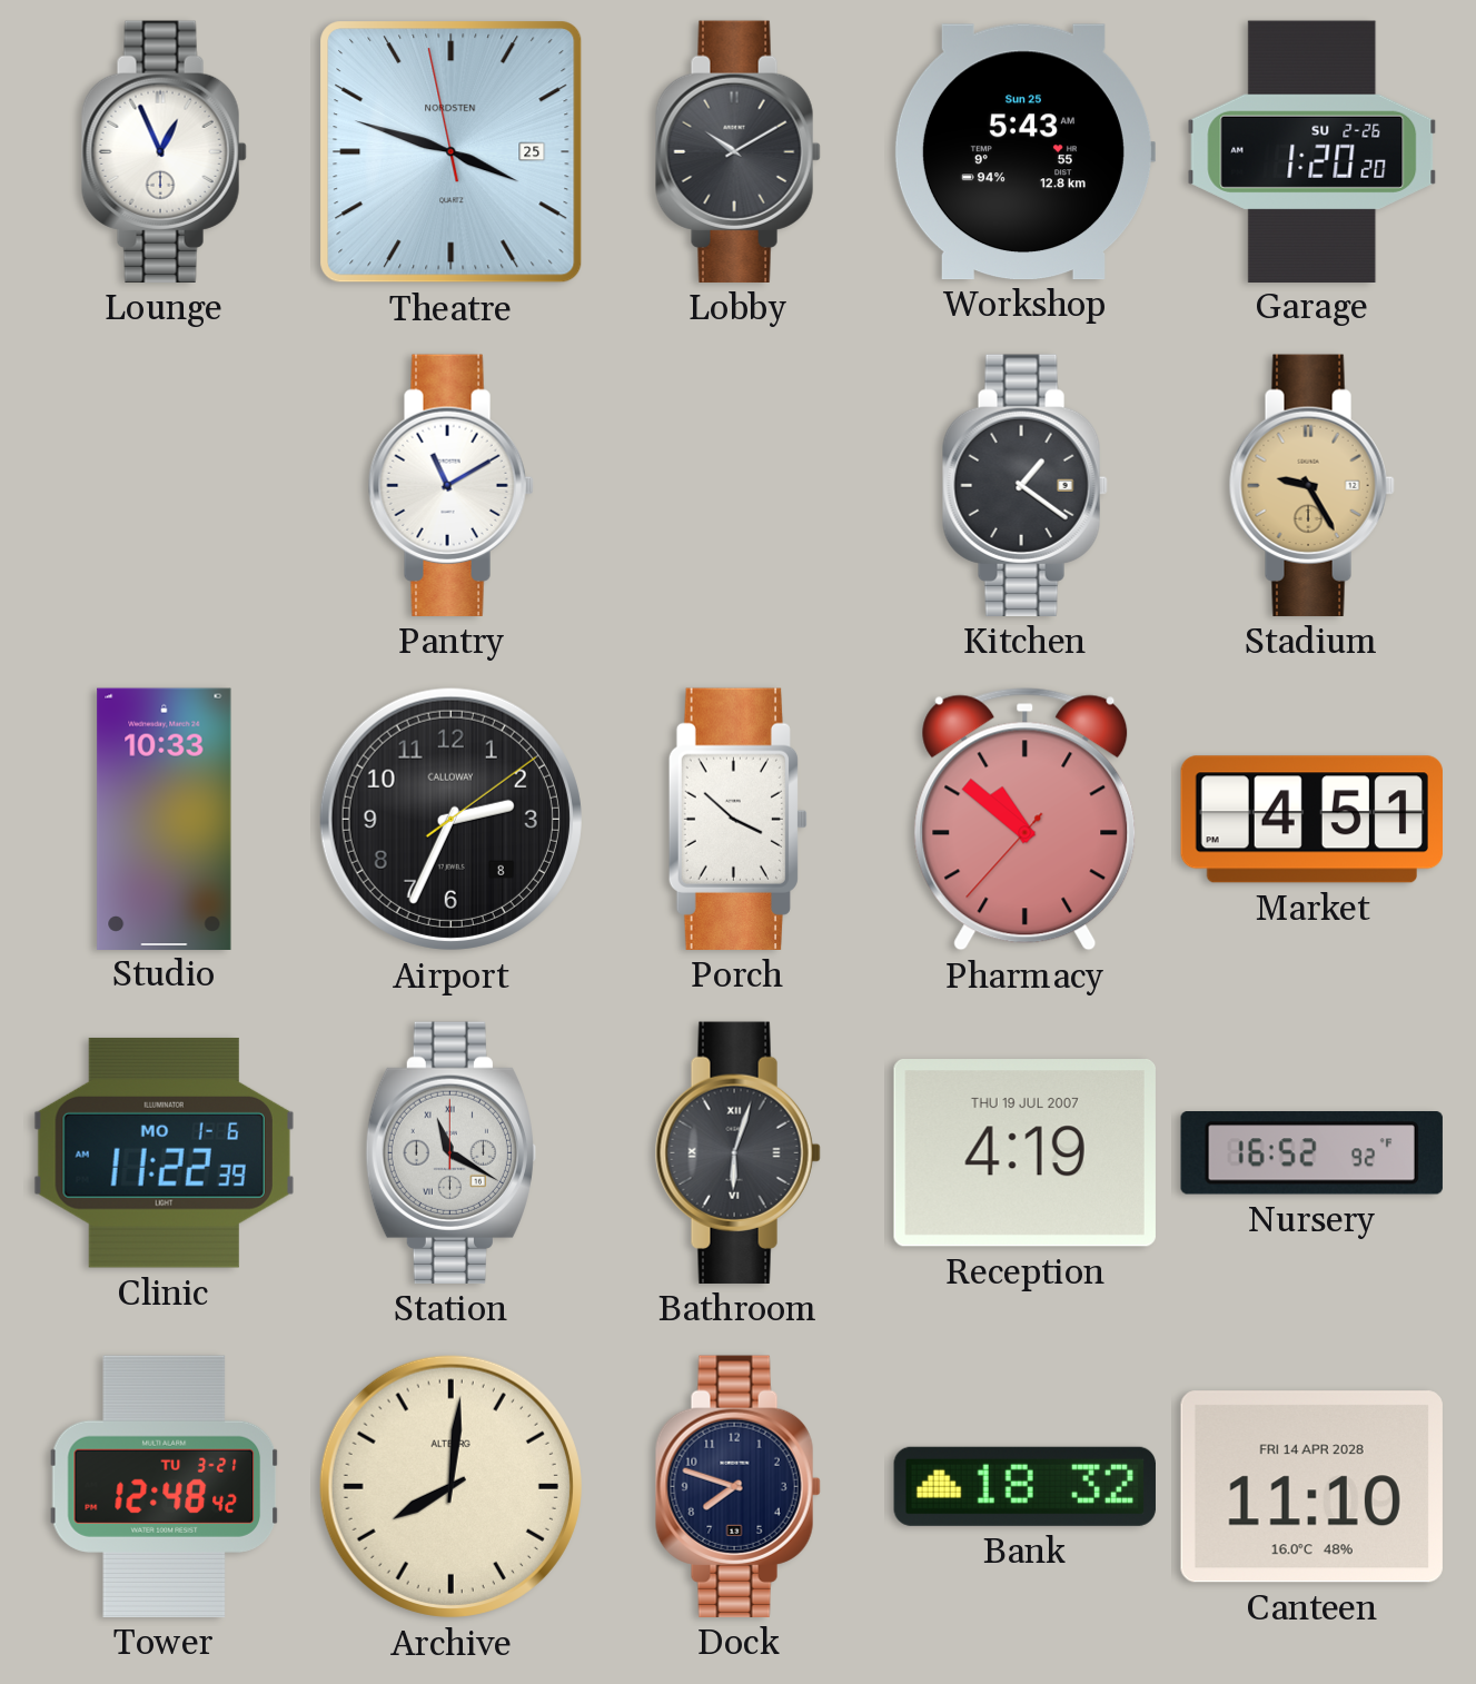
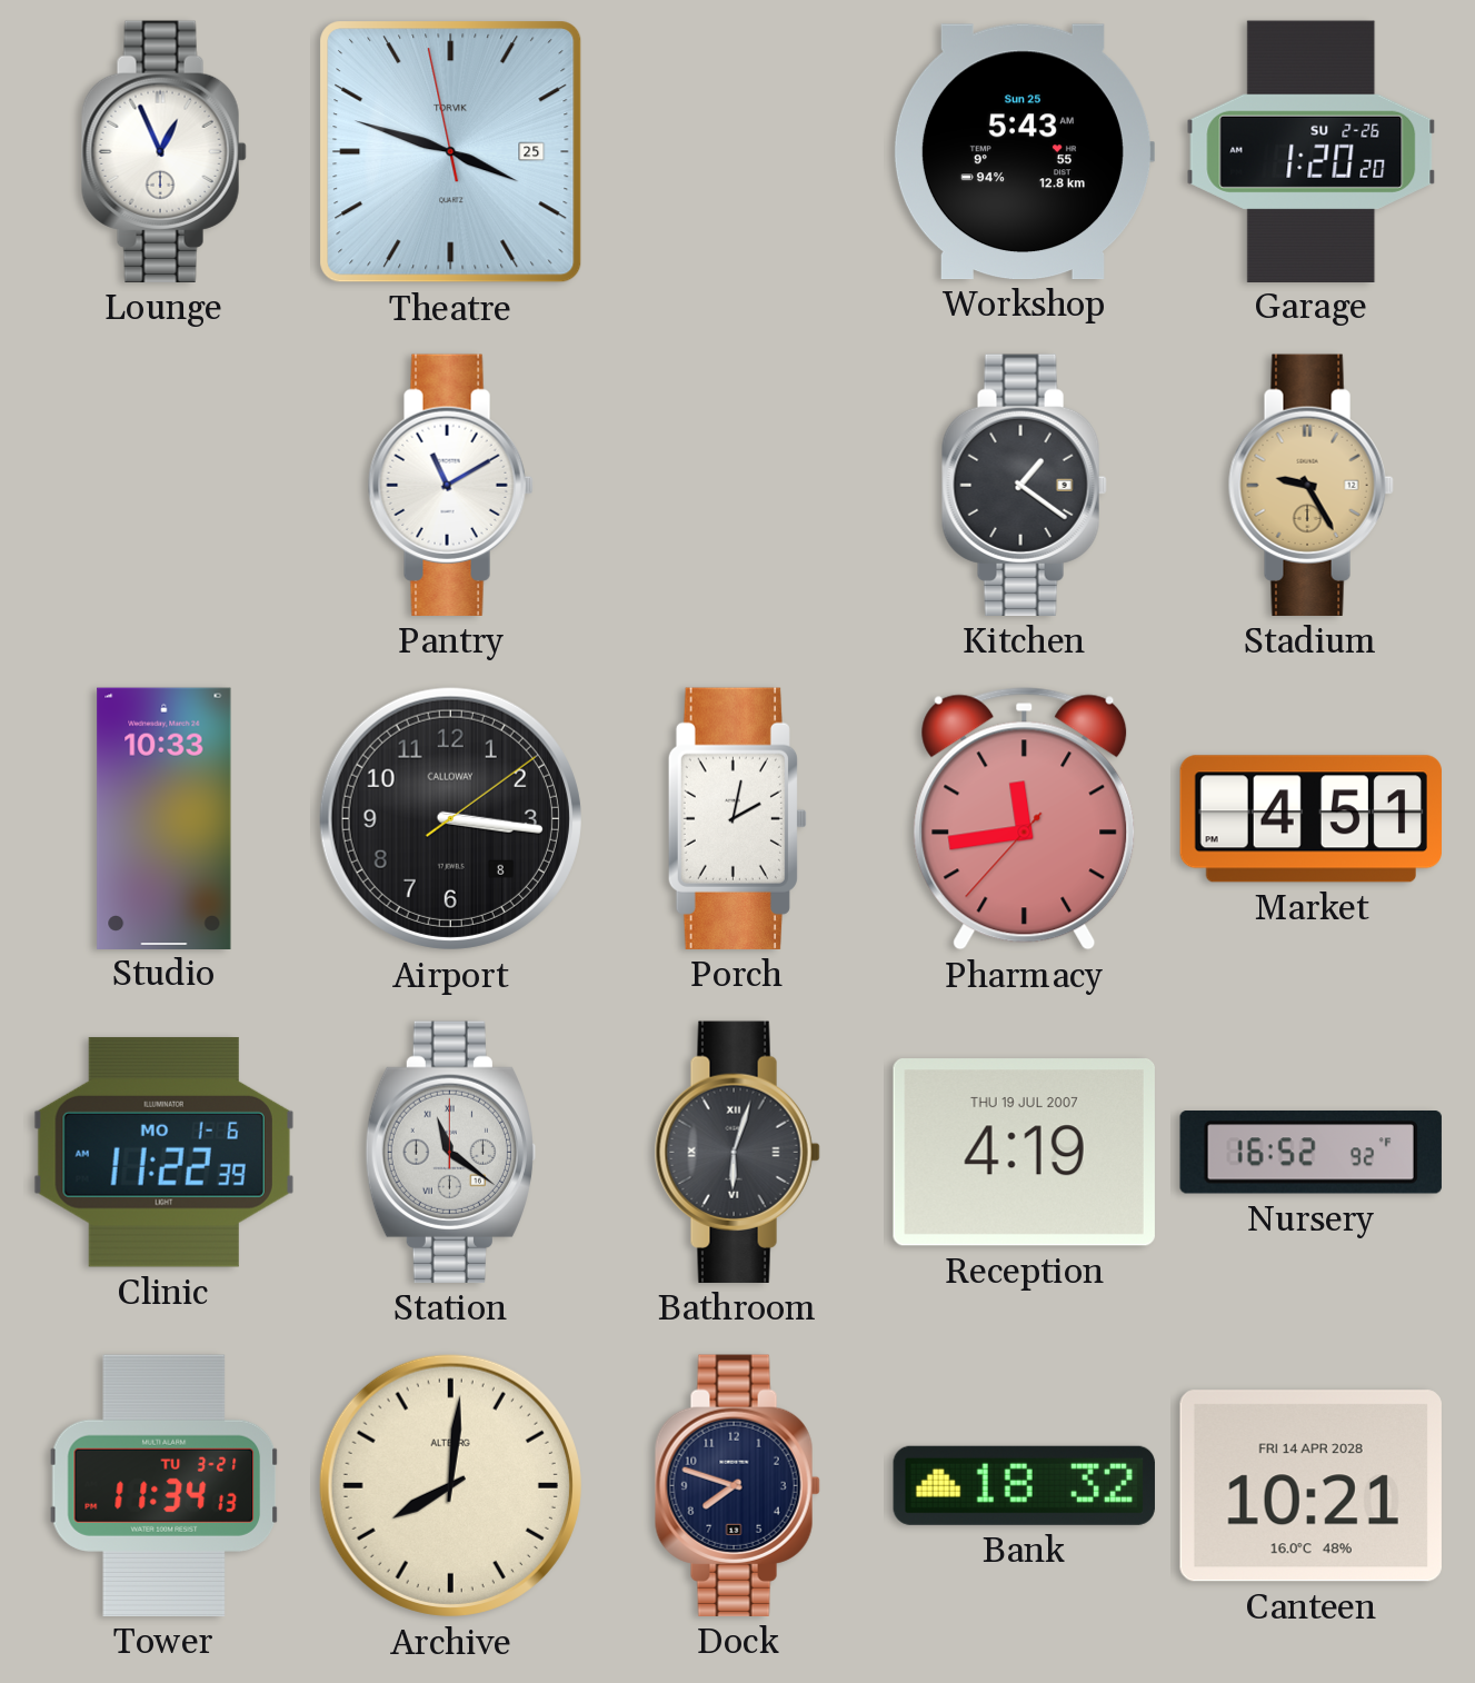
Theatre brand: NORDSTEN -> TORVIK
Lobby: 10:10 -> none
Airport: 2:34 -> 3:16
Porch: 3:52 -> 2:02
Pharmacy: 10:51 -> 11:43
Station: 11:20 -> 11:21
Tower: 12:48 -> 11:34
Canteen: 11:10 -> 10:21
